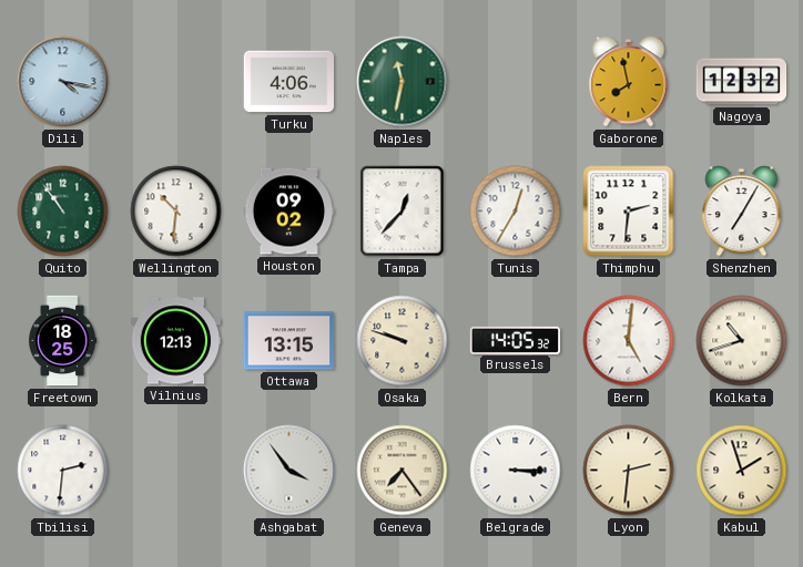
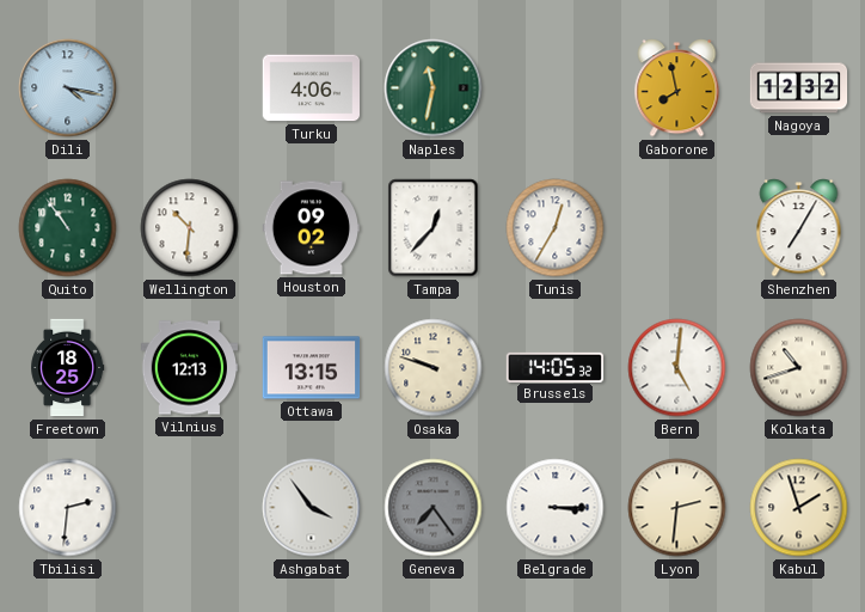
Thimphu: 2:31 -> none
Geneva dial: cream -> grey
